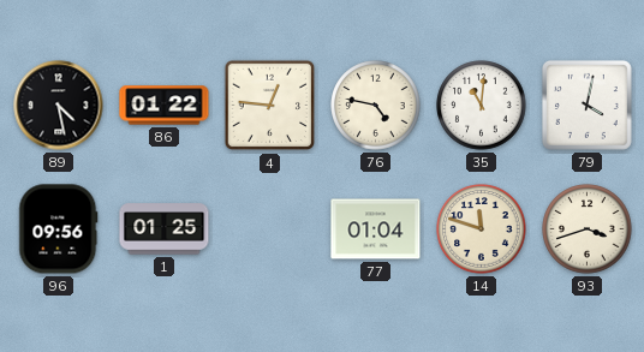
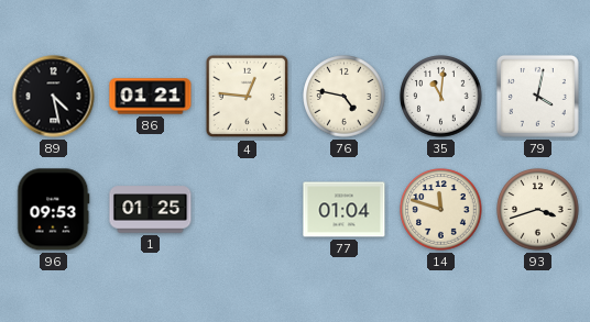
86: 01:22 -> 01:21
96: 09:56 -> 09:53
